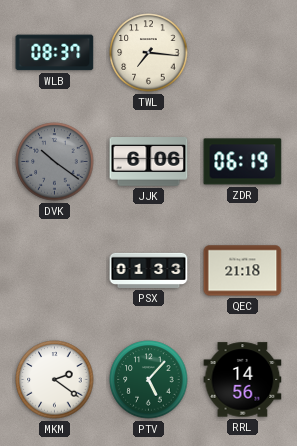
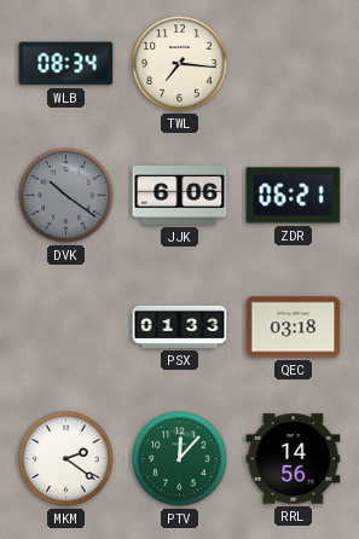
WLB: 08:37 -> 08:34
ZDR: 06:19 -> 06:21
QEC: 21:18 -> 03:18
PTV: 5:07 -> 12:07
